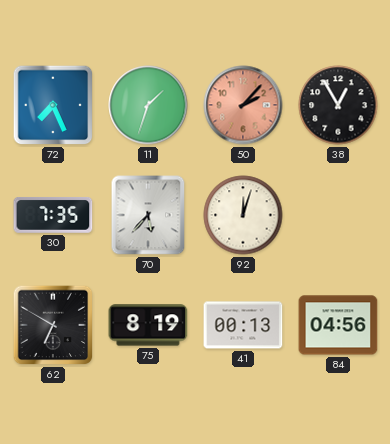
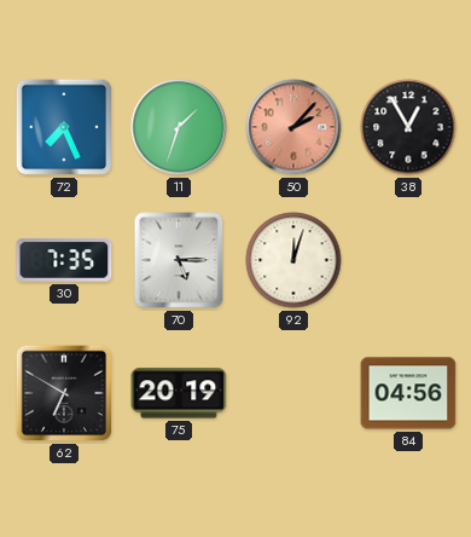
70: 5:37 -> 5:15
75: 8:19 -> 20:19
41: 00:13 -> none
